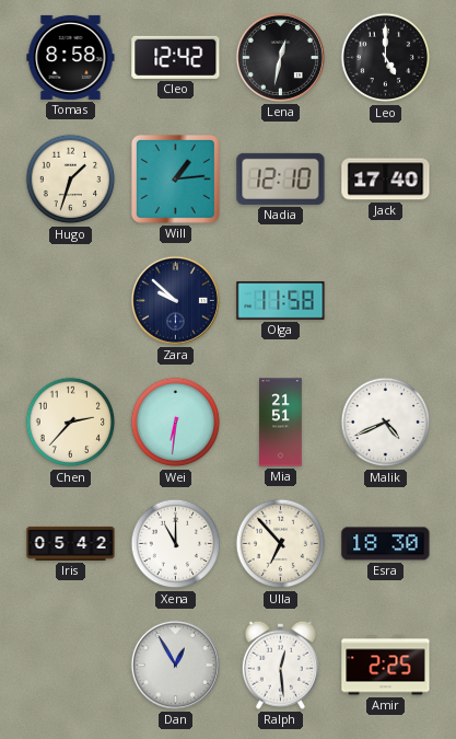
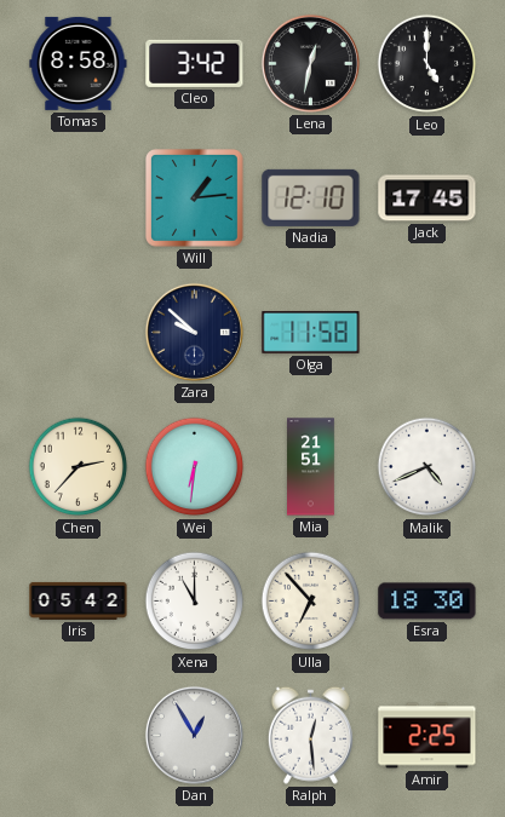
Cleo: 12:42 -> 3:42
Hugo: 1:33 -> none
Jack: 17:40 -> 17:45
